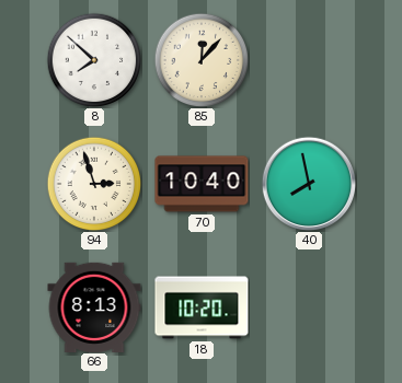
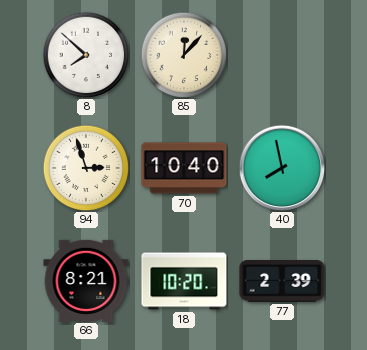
66: 8:13 -> 8:21
77: none -> 2:39
